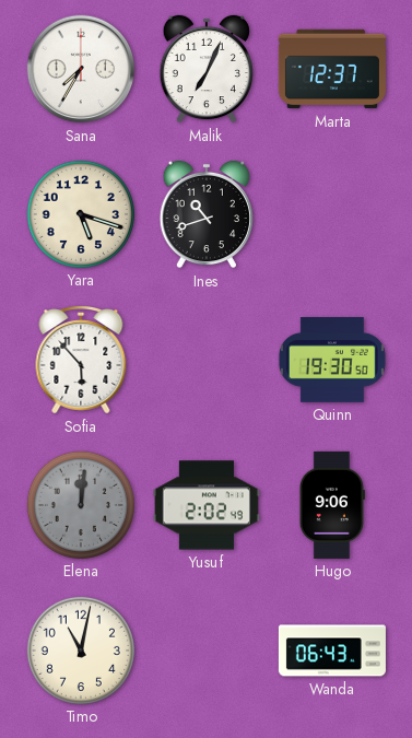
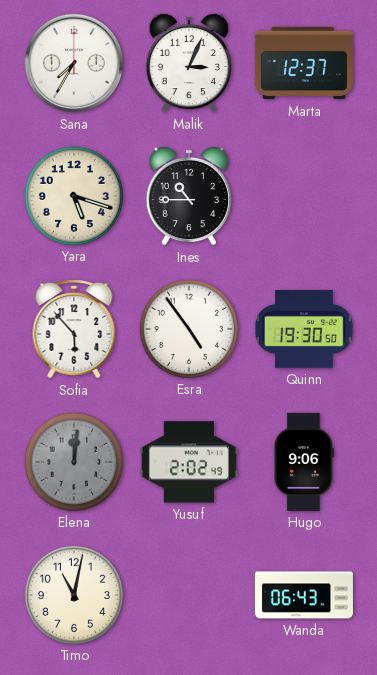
Malik: 7:04 -> 3:04
Ines: 10:42 -> 10:45
Esra: none -> 4:54
